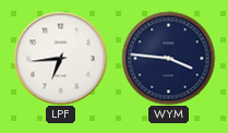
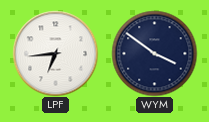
WYM: 3:46 -> 3:51
